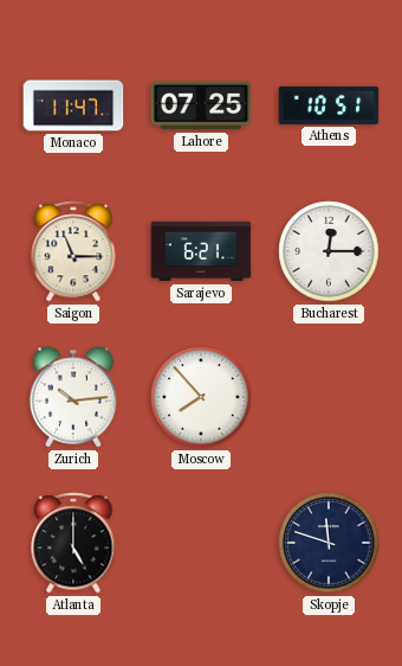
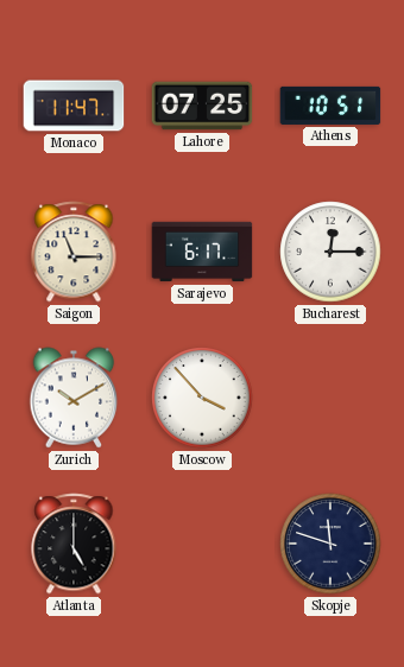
Sarajevo: 6:21 -> 6:17
Zurich: 10:14 -> 10:10
Moscow: 7:53 -> 3:53
